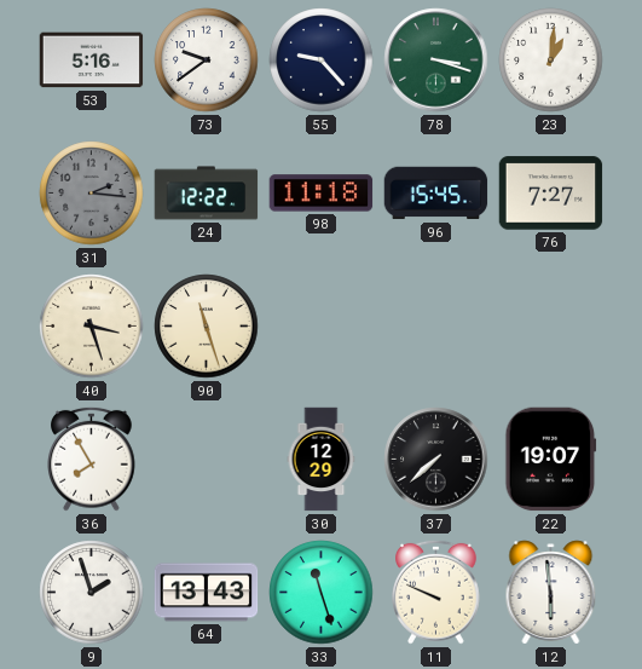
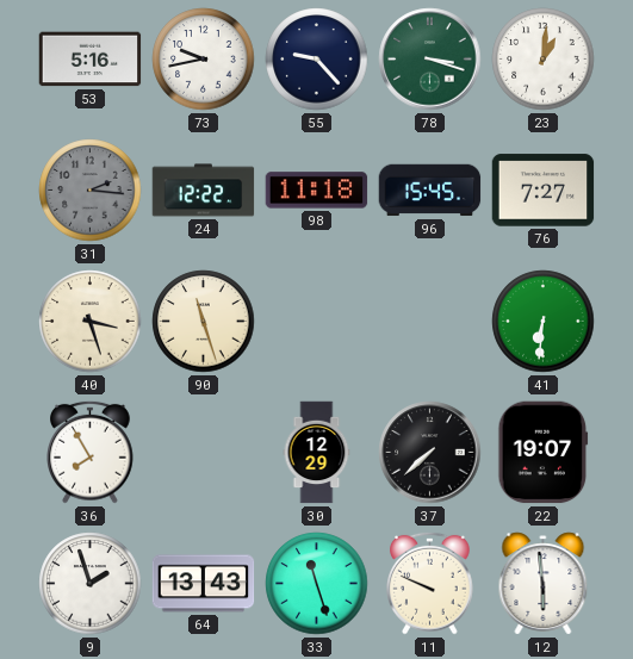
73: 9:39 -> 9:43
41: none -> 6:31
